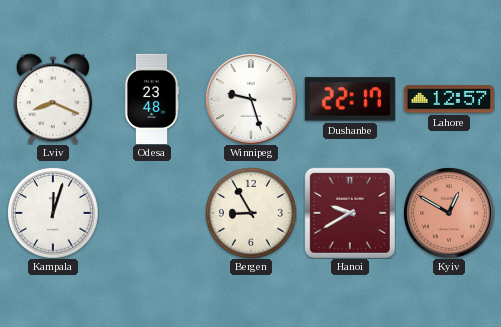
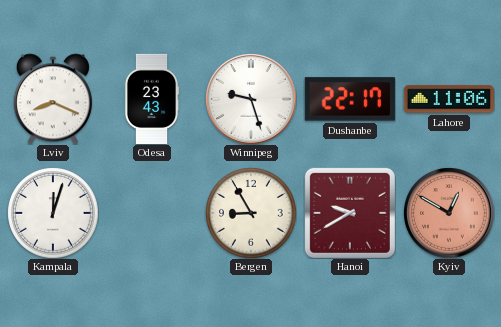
Odesa: 23:48 -> 23:43
Lahore: 12:57 -> 11:06
